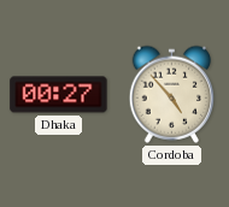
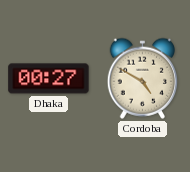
Cordoba: 4:53 -> 4:50
